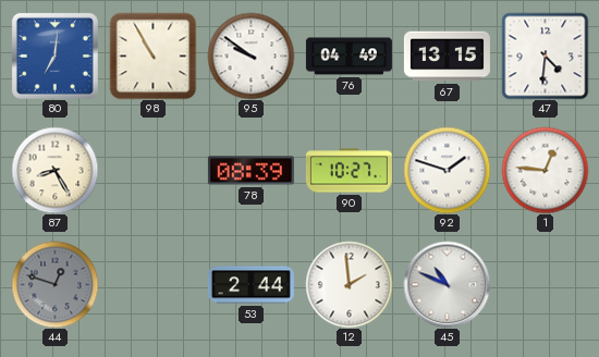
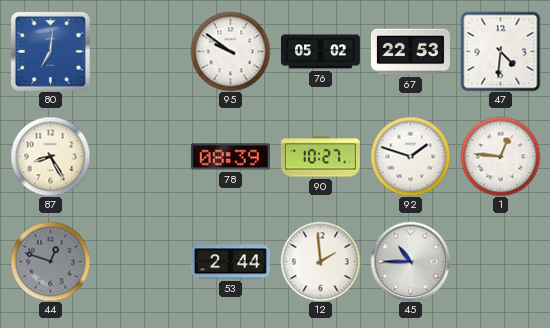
98: 10:55 -> none
76: 04:49 -> 05:02
67: 13:15 -> 22:53
45: 10:49 -> 10:45
